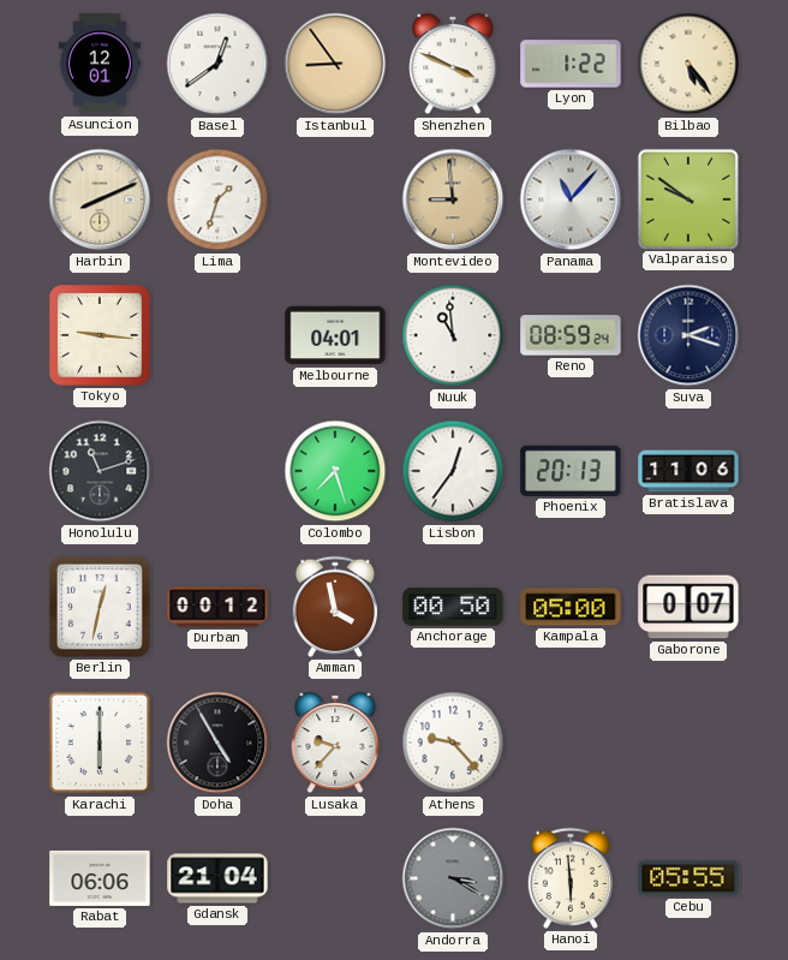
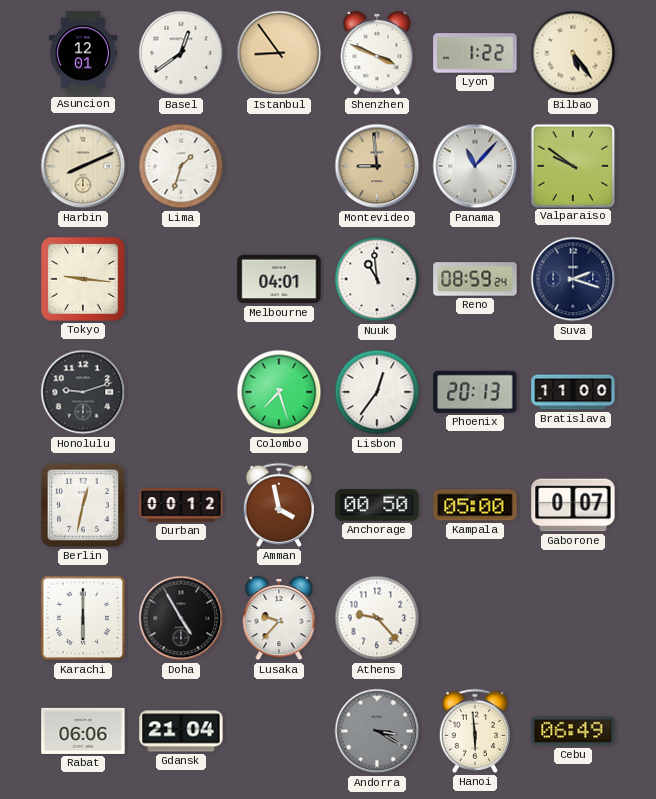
Honolulu: 11:12 -> 9:12
Bratislava: 11:06 -> 11:00
Cebu: 05:55 -> 06:49
